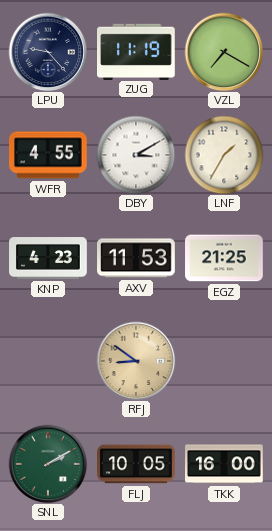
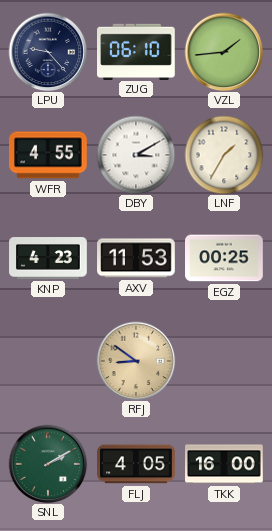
ZUG: 11:19 -> 06:10
VZL: 7:20 -> 1:44
EGZ: 21:25 -> 00:25
FLJ: 10:05 -> 4:05
